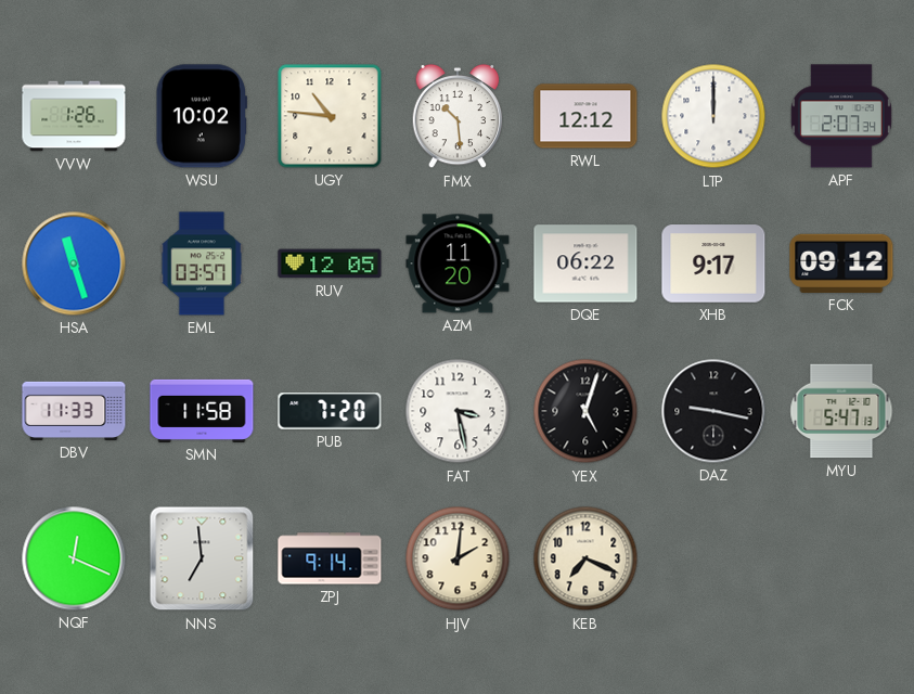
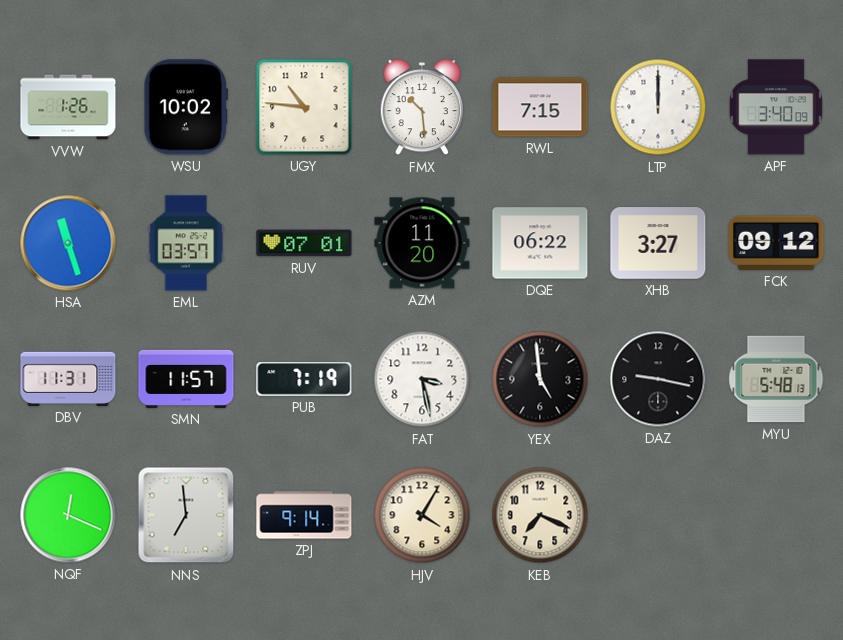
RWL: 12:12 -> 7:15
APF: 2:07 -> 3:40
RUV: 12:05 -> 07:01
XHB: 9:17 -> 3:27
DBV: 11:33 -> 11:31
SMN: 11:58 -> 11:57
PUB: 7:20 -> 7:19
YEX: 5:03 -> 4:59
MYU: 5:47 -> 5:48
HJV: 2:01 -> 4:05
